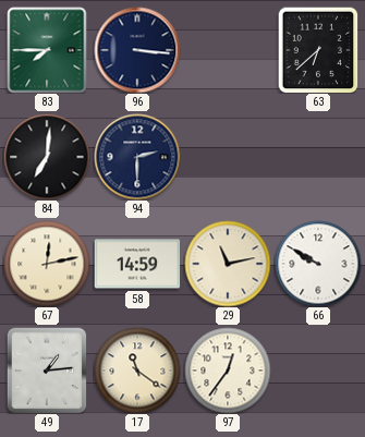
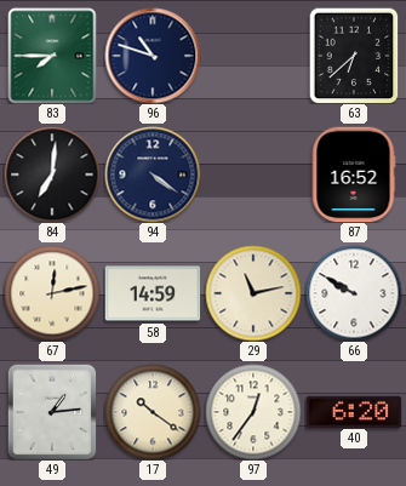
96: 3:16 -> 10:48
94: 2:30 -> 4:21
87: none -> 16:52
17: 11:21 -> 10:21
40: none -> 6:20
